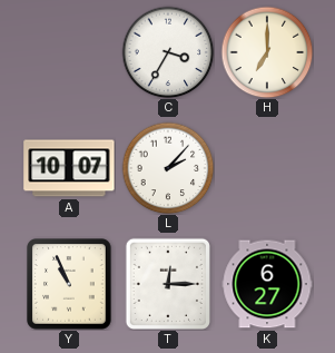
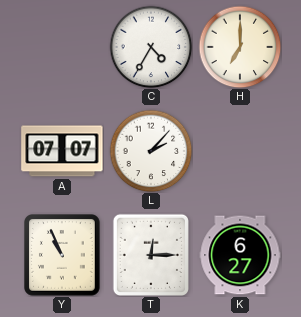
C: 3:35 -> 4:35
A: 10:07 -> 07:07
